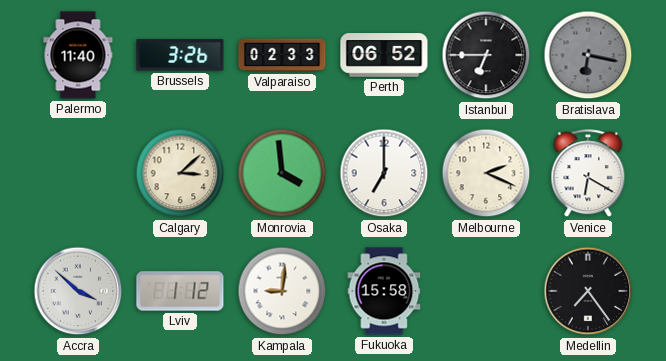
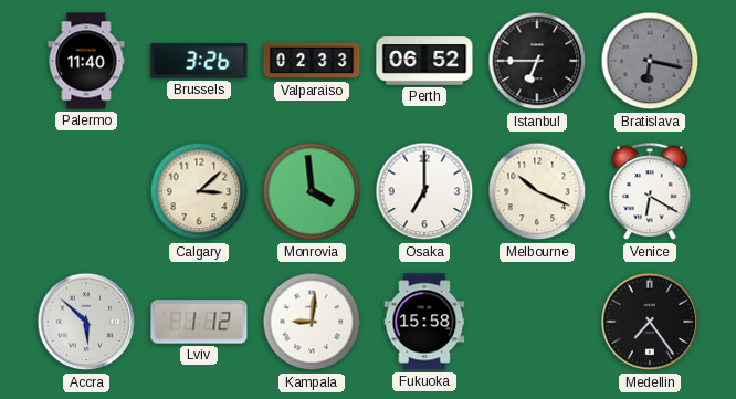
Melbourne: 2:19 -> 10:19
Accra: 3:52 -> 5:52
